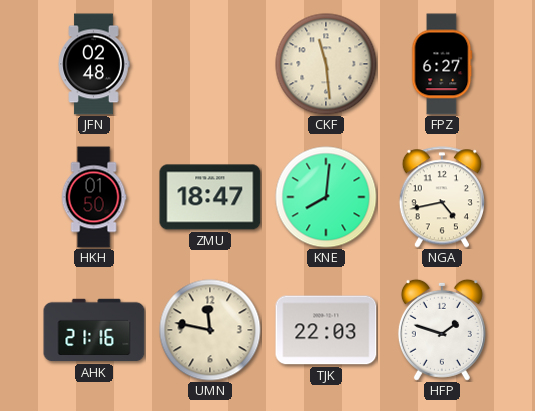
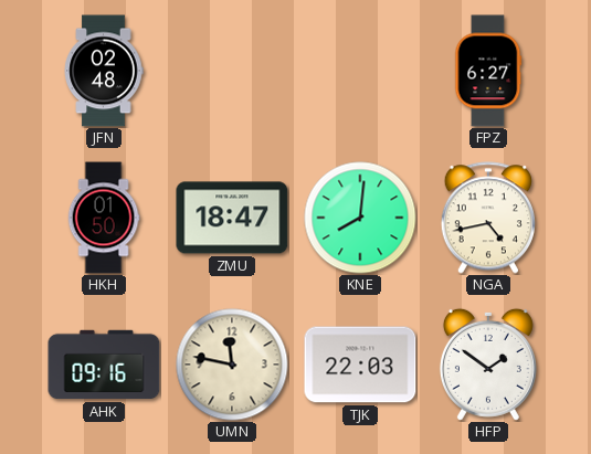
CKF: 11:29 -> none
AHK: 21:16 -> 09:16
HFP: 1:48 -> 1:51
